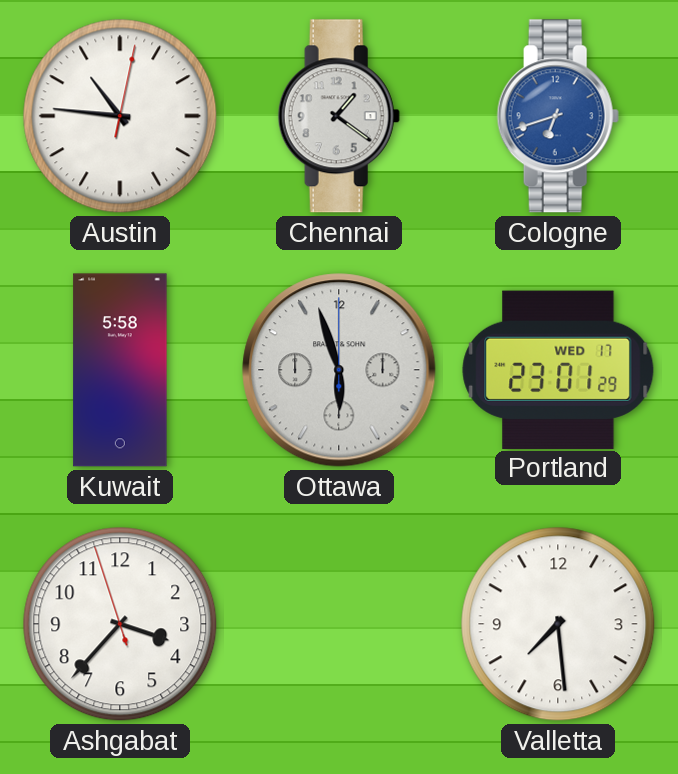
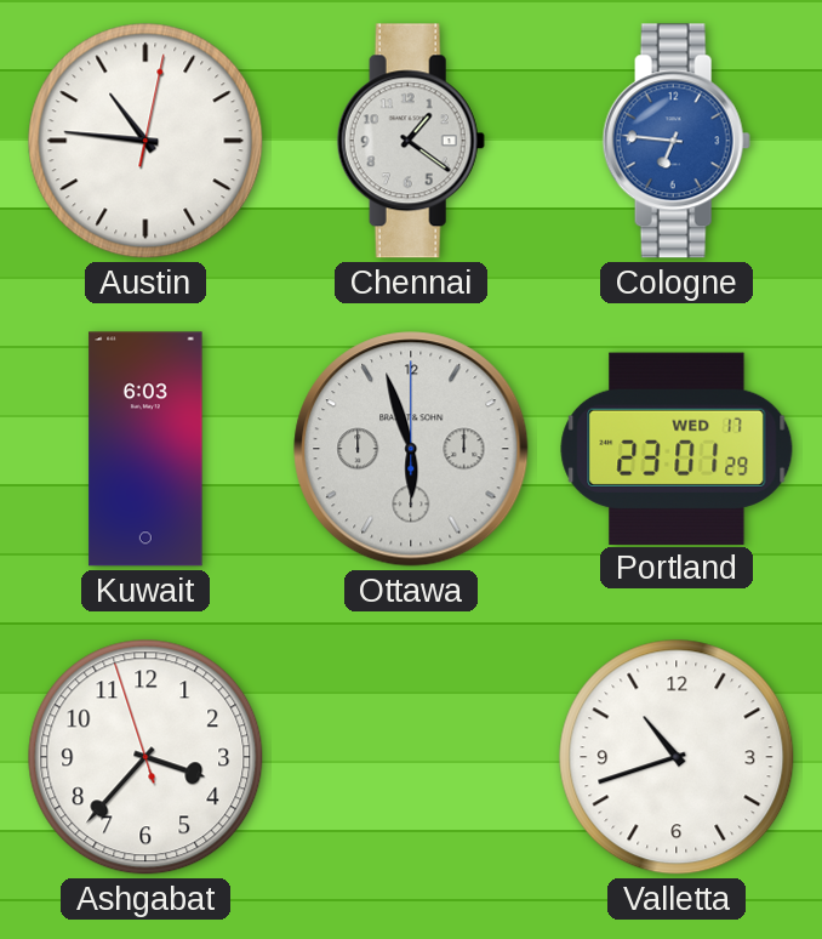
Cologne: 6:42 -> 6:46
Kuwait: 5:58 -> 6:03
Valletta: 7:29 -> 10:42
